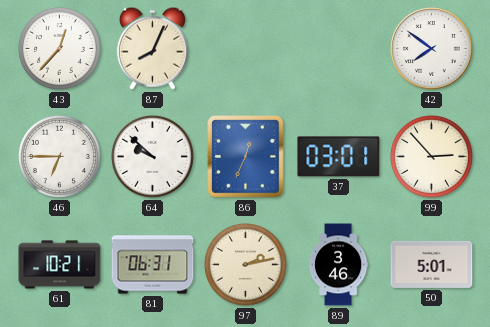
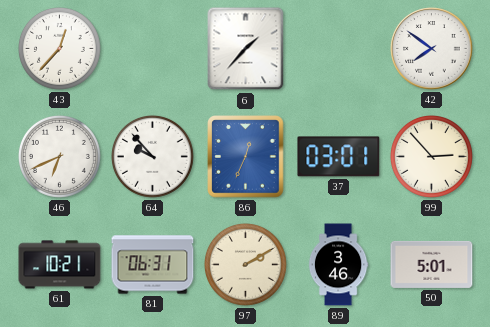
87: 8:04 -> none
6: none -> 1:37
46: 6:45 -> 6:41
64: 9:52 -> 9:53
97: 2:13 -> 2:10
